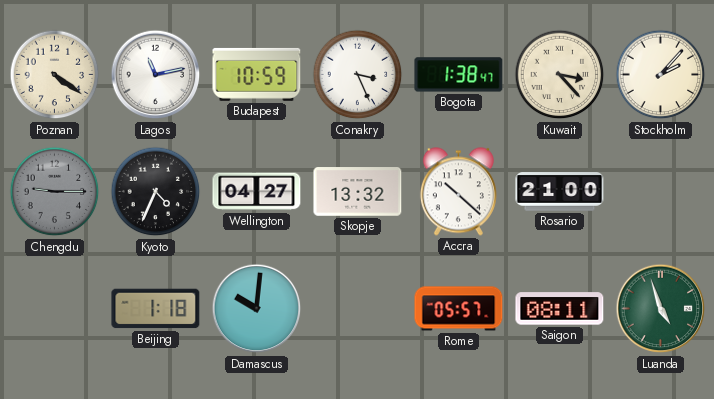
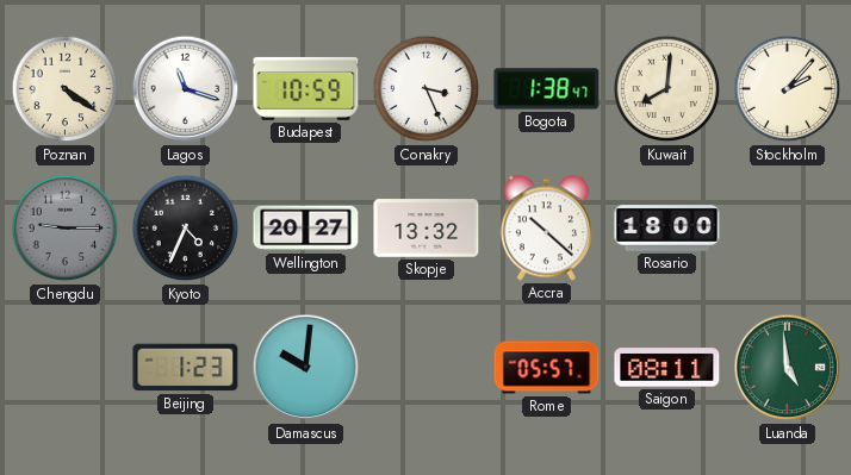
Lagos: 11:13 -> 11:18
Kuwait: 3:23 -> 8:01
Wellington: 04:27 -> 20:27
Rosario: 21:00 -> 18:00
Beijing: 1:18 -> 1:23
Luanda: 4:57 -> 4:59
